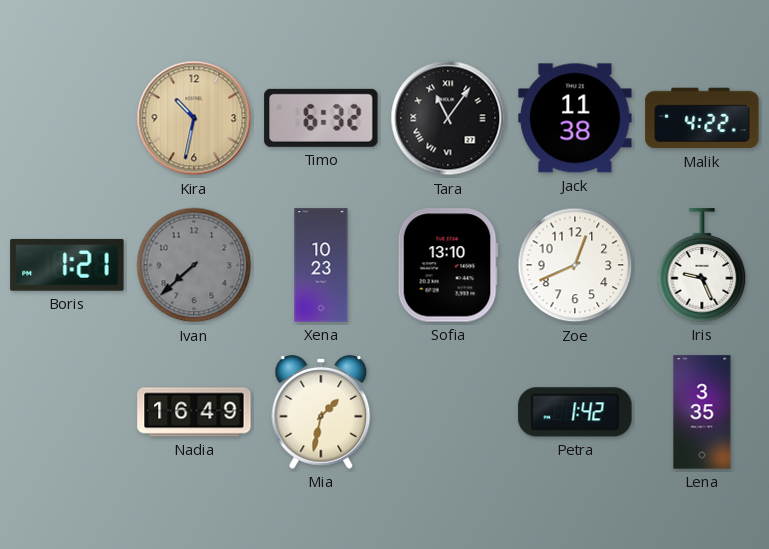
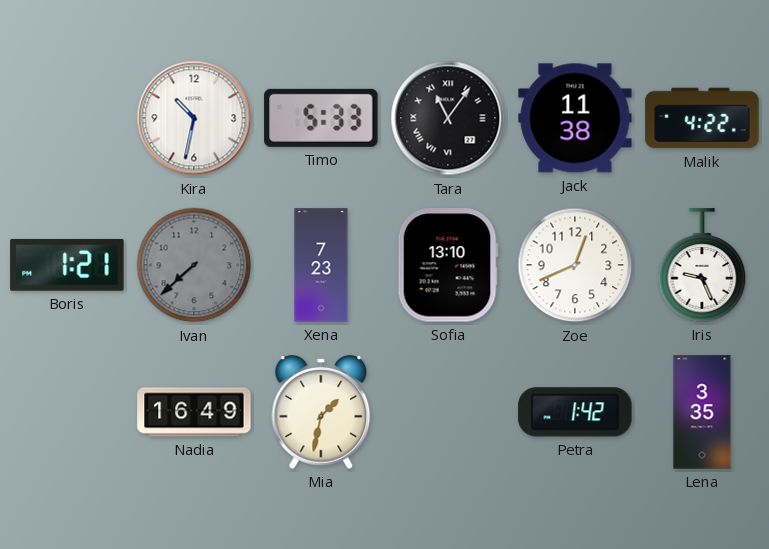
Kira dial: champagne -> white
Timo: 6:32 -> 5:33
Xena: 10:23 -> 7:23
